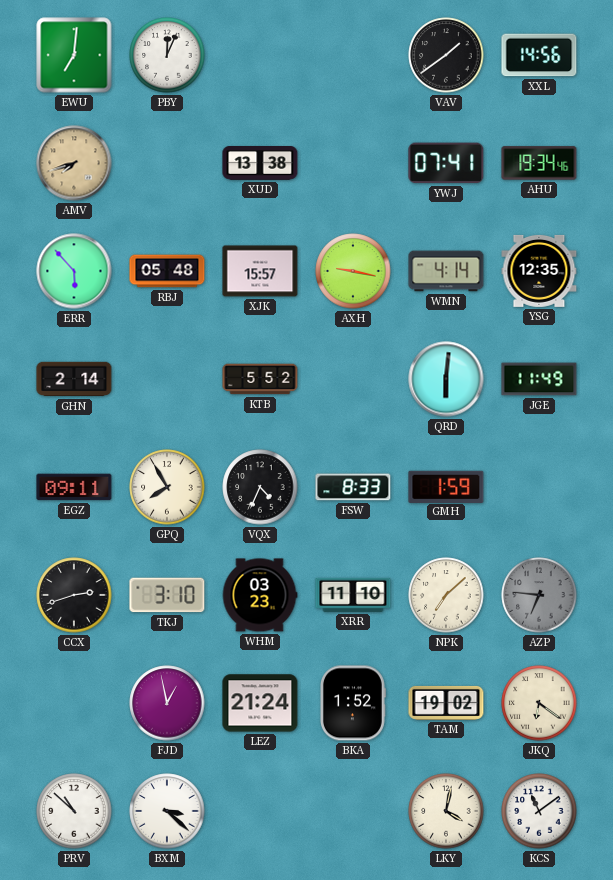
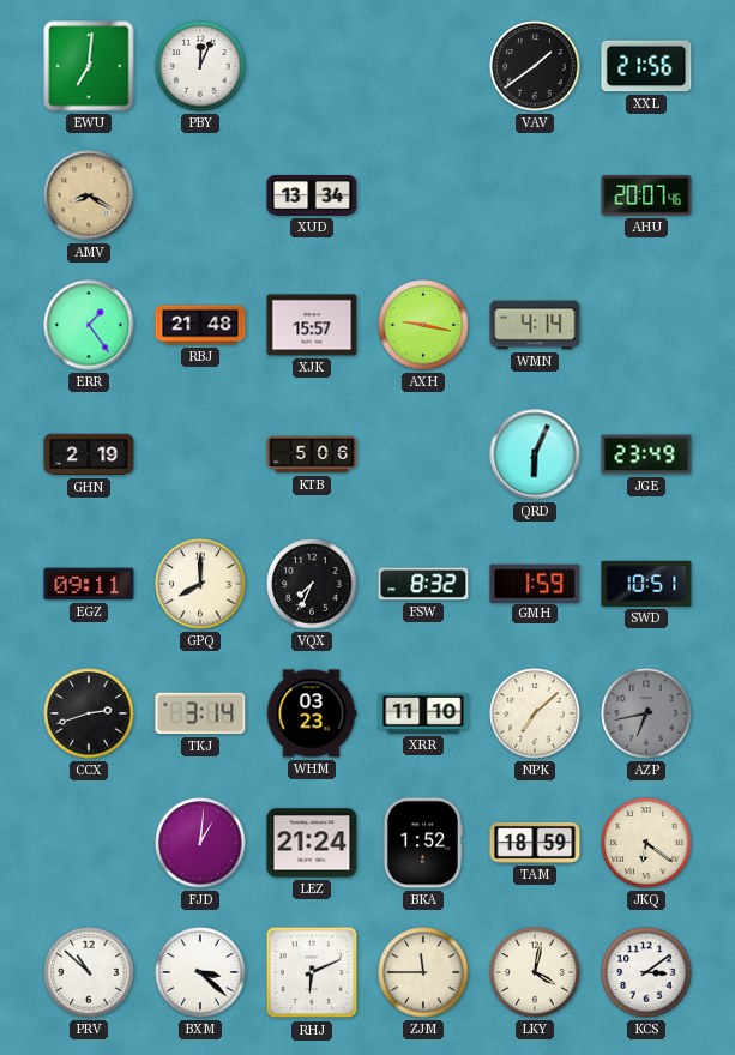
XXL: 14:56 -> 21:56
AMV: 7:42 -> 8:20
XUD: 13:38 -> 13:34
YWJ: 07:41 -> none
AHU: 19:34 -> 20:07
ERR: 5:53 -> 1:24
RBJ: 05:48 -> 21:48
YSG: 12:35 -> none
GHN: 2:14 -> 2:19
KTB: 5:52 -> 5:06
QRD: 6:01 -> 6:04
JGE: 11:49 -> 23:49
GPQ: 7:55 -> 8:00
VQX: 4:34 -> 7:34
FSW: 8:33 -> 8:32
SWD: none -> 10:51
TKJ: 3:10 -> 3:14
AZP: 6:46 -> 6:43
FJD: 12:58 -> 1:01
TAM: 19:02 -> 18:59
RHJ: none -> 6:11
ZJM: none -> 11:45
KCS: 11:09 -> 3:09
